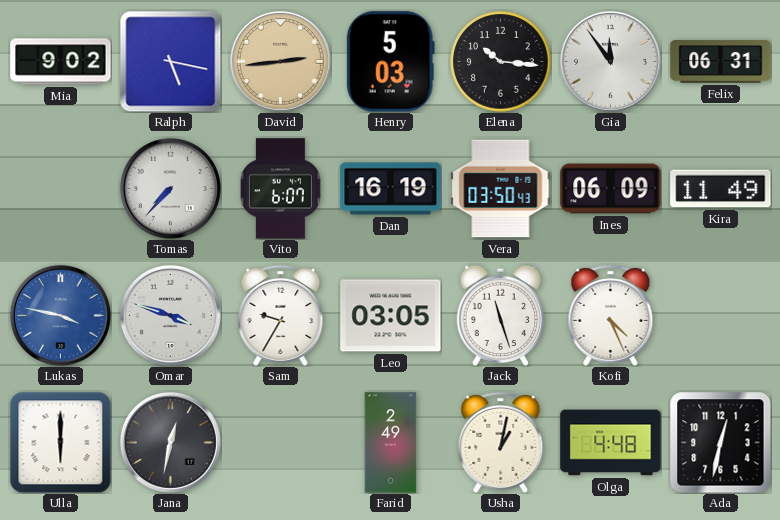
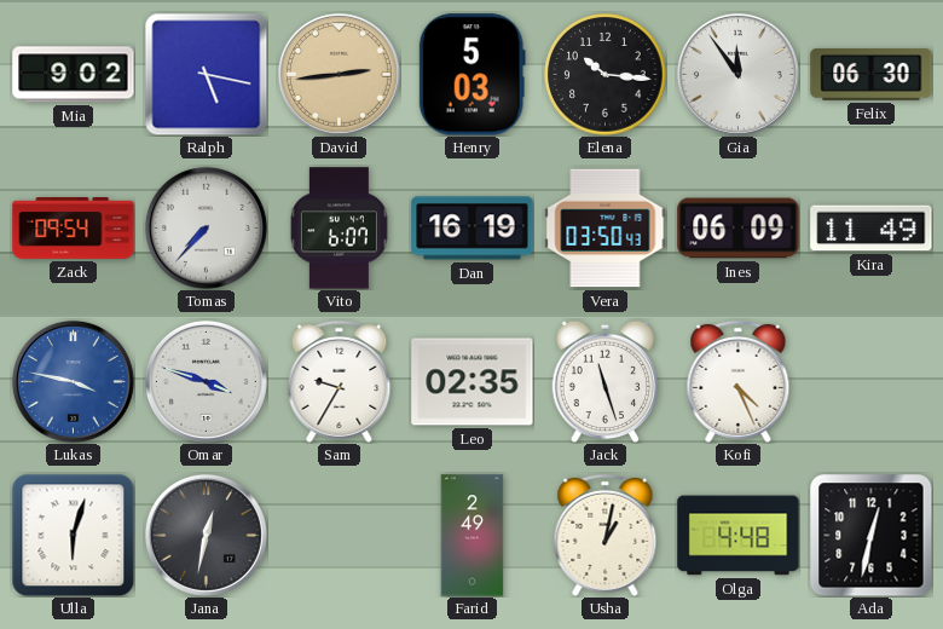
Felix: 06:31 -> 06:30
Zack: none -> 09:54
Leo: 03:05 -> 02:35
Ulla: 6:00 -> 6:03
